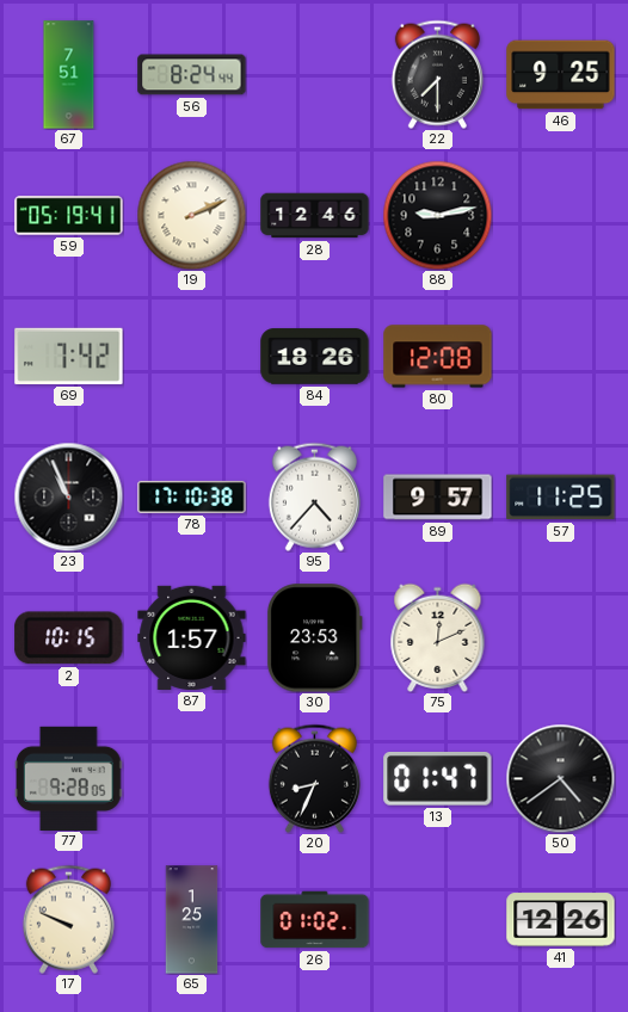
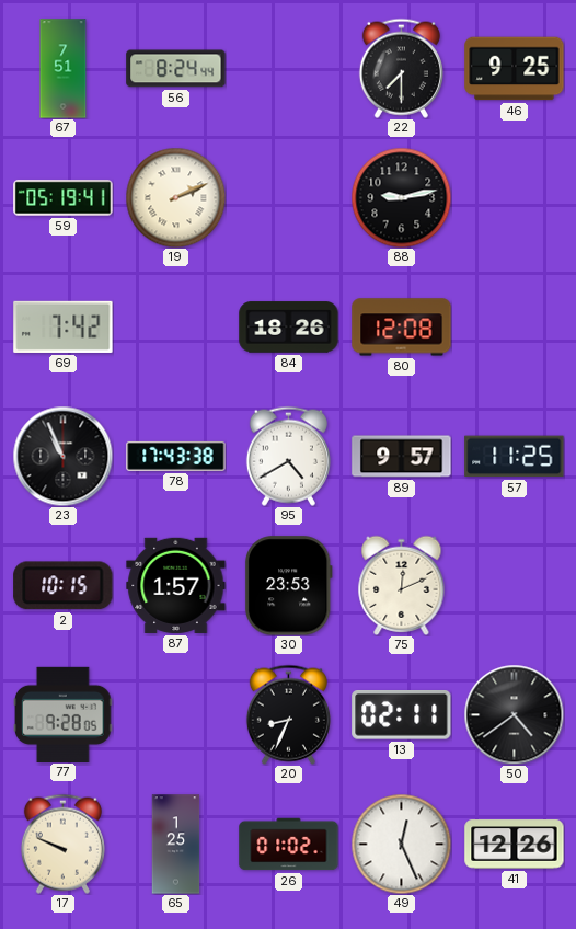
28: 12:46 -> none
78: 17:10 -> 17:43
95: 4:37 -> 4:40
13: 01:47 -> 02:11
49: none -> 12:26
